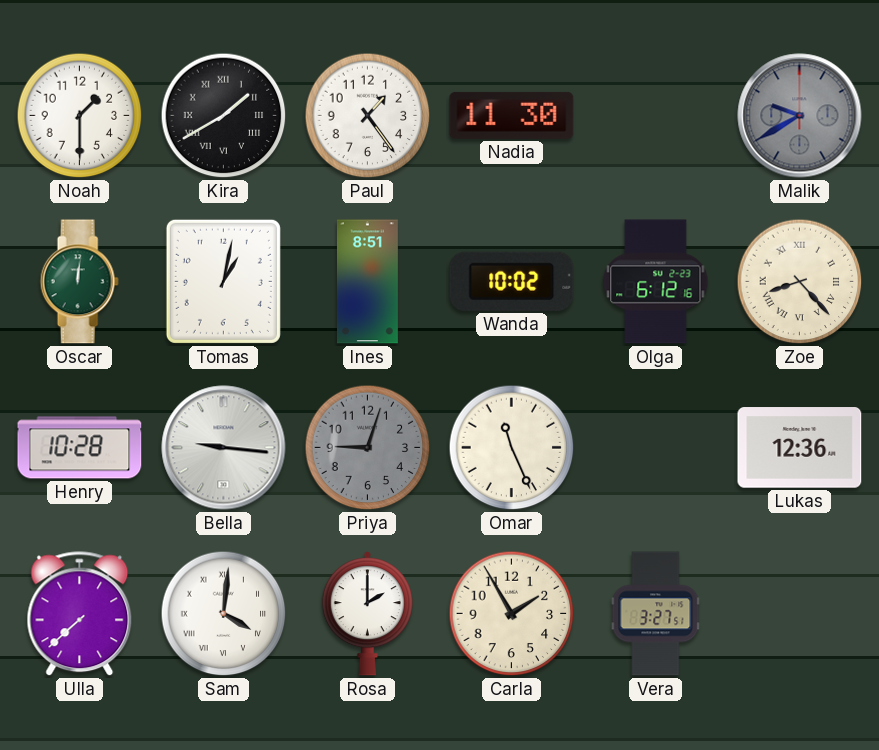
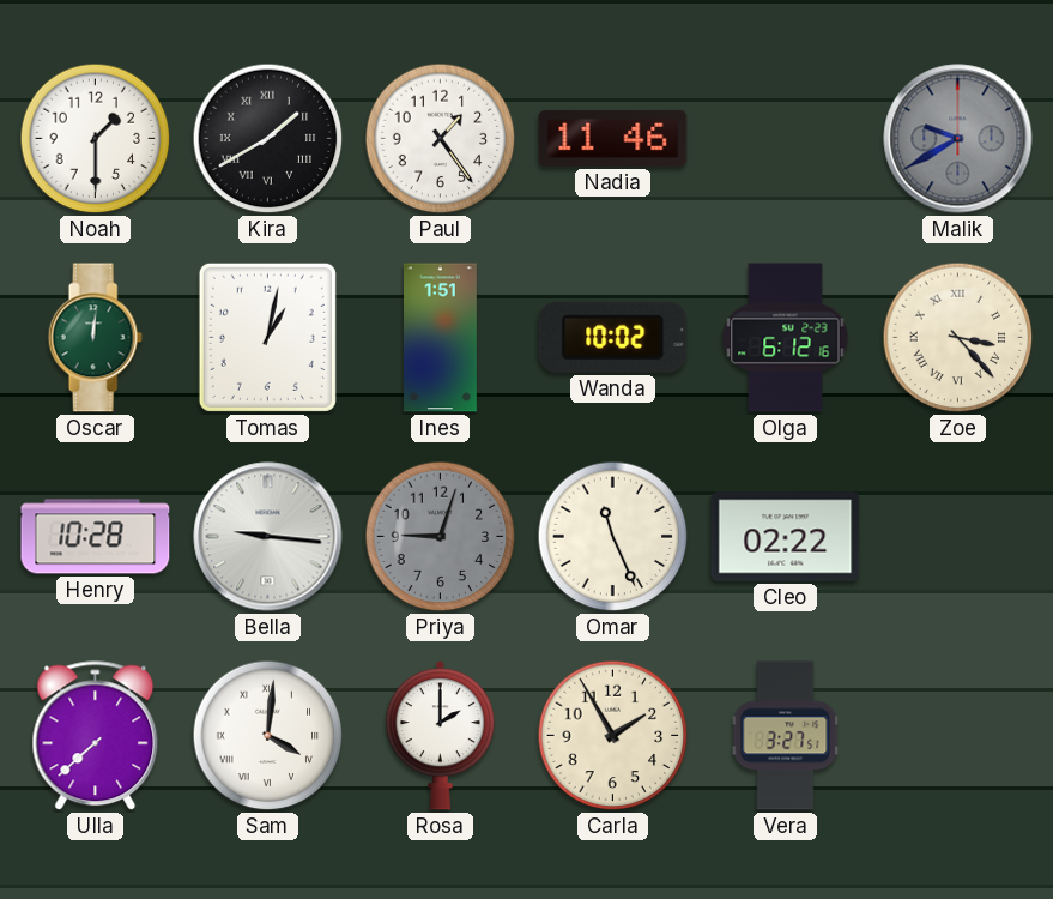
Nadia: 11:30 -> 11:46
Ines: 8:51 -> 1:51
Zoe: 8:23 -> 3:23
Cleo: none -> 02:22
Lukas: 12:36 -> none
